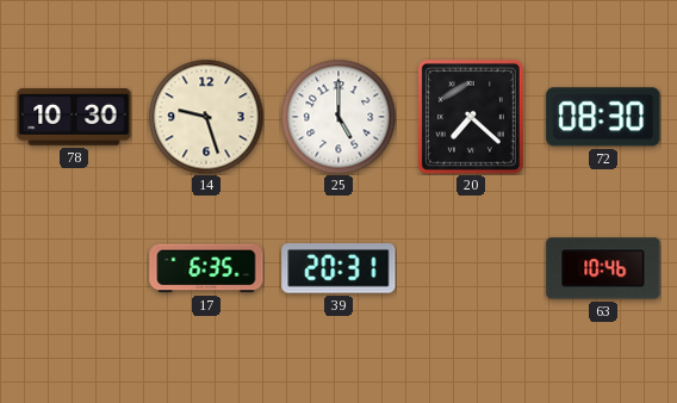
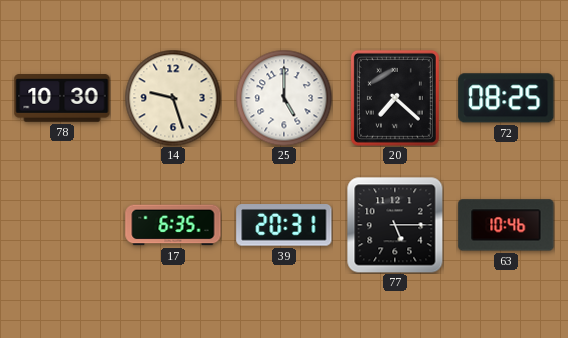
72: 08:30 -> 08:25
77: none -> 5:15
